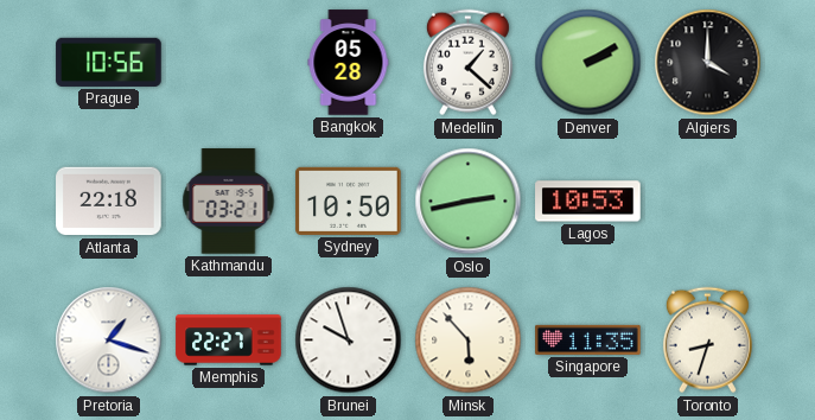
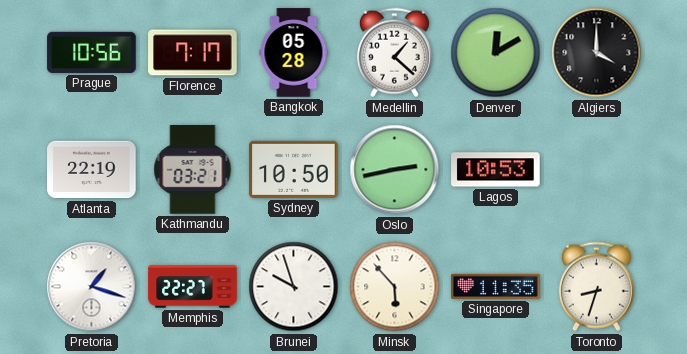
Florence: none -> 7:17
Denver: 2:10 -> 12:10
Atlanta: 22:18 -> 22:19
